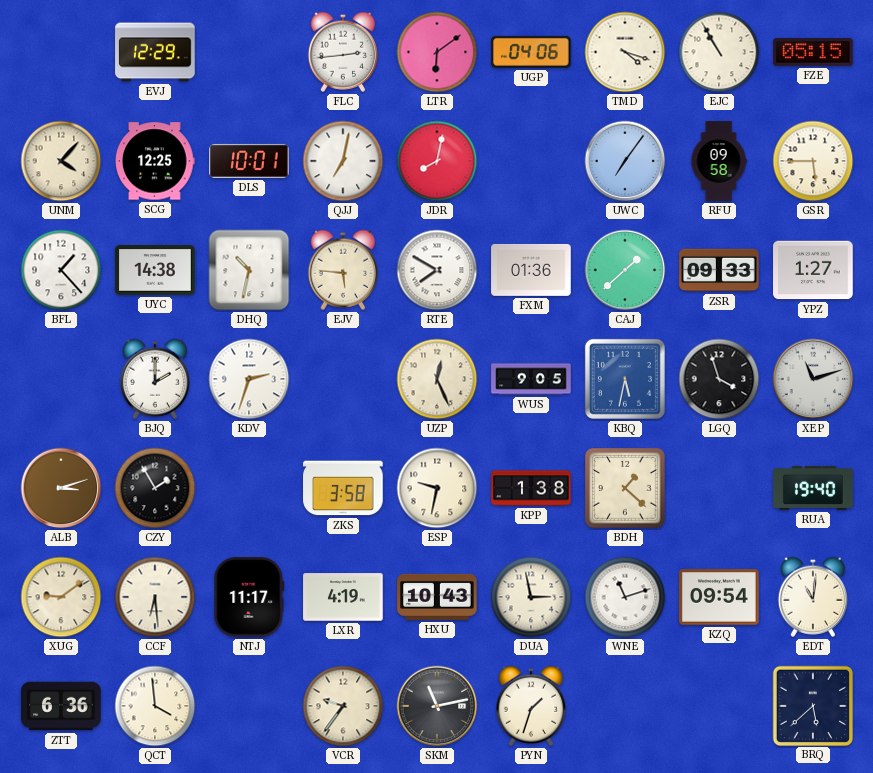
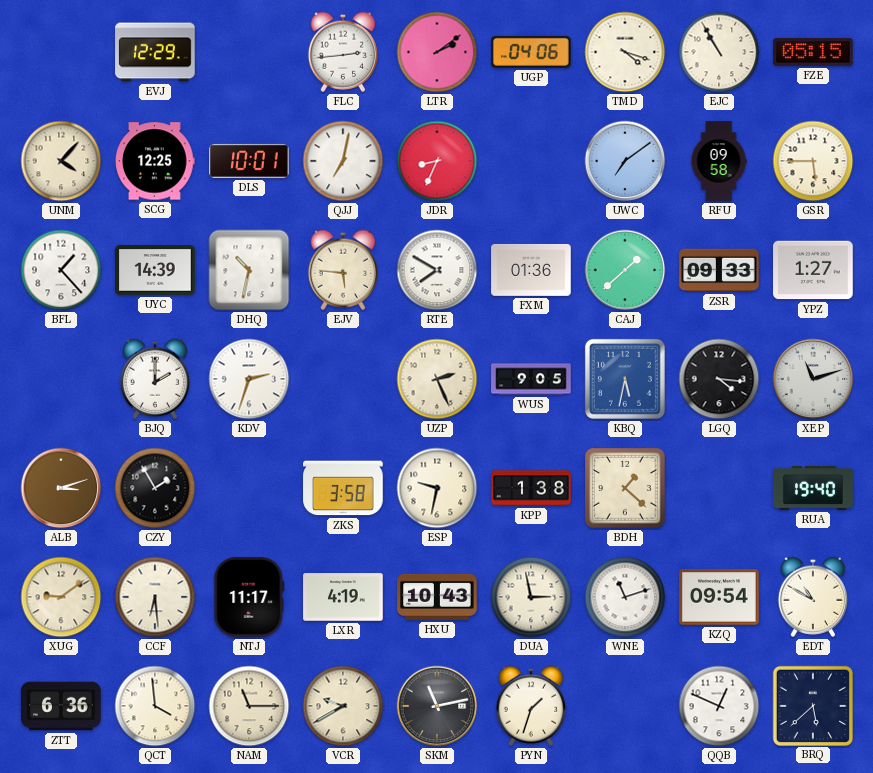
LTR: 6:09 -> 2:09
JDR: 8:02 -> 8:34
UWC: 7:06 -> 7:09
UYC: 14:38 -> 14:39
UZP: 12:26 -> 2:26
LGQ: 3:57 -> 4:16
EDT: 11:01 -> 10:50
NAM: none -> 11:15
VCR: 9:36 -> 9:40
QQB: none -> 12:49
